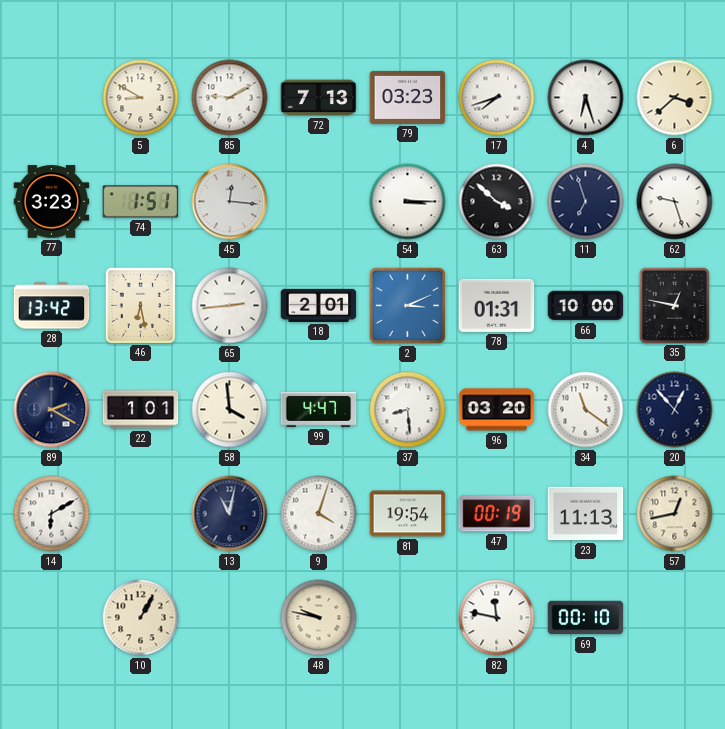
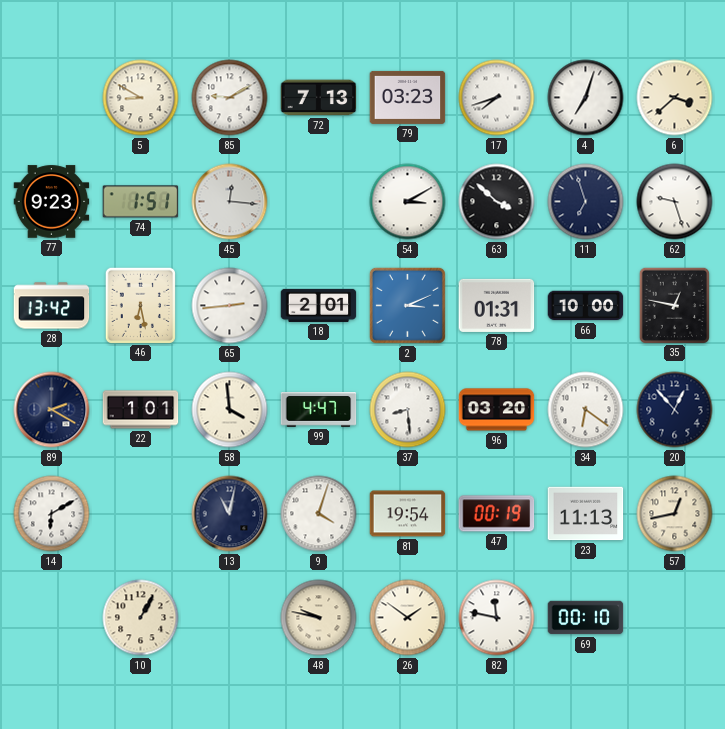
4: 6:27 -> 7:03
77: 3:23 -> 9:23
54: 3:15 -> 3:10
34: 11:21 -> 6:21
26: none -> 1:51
